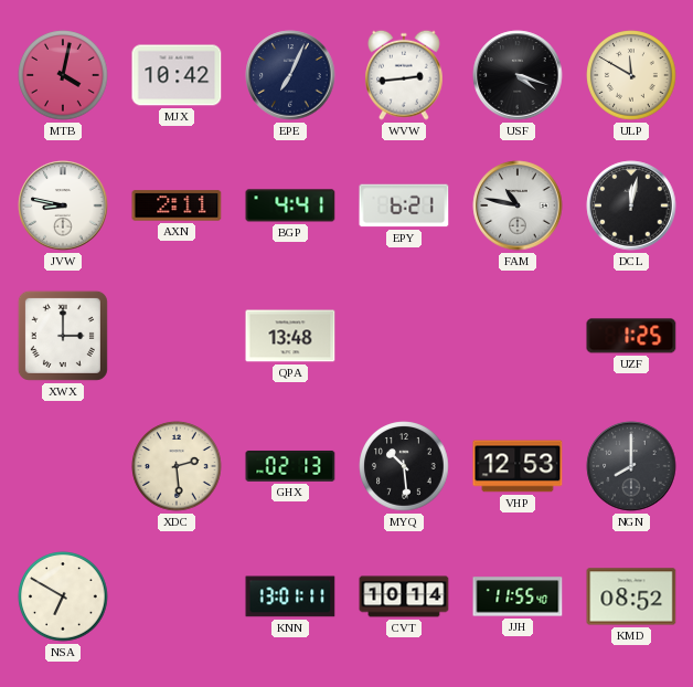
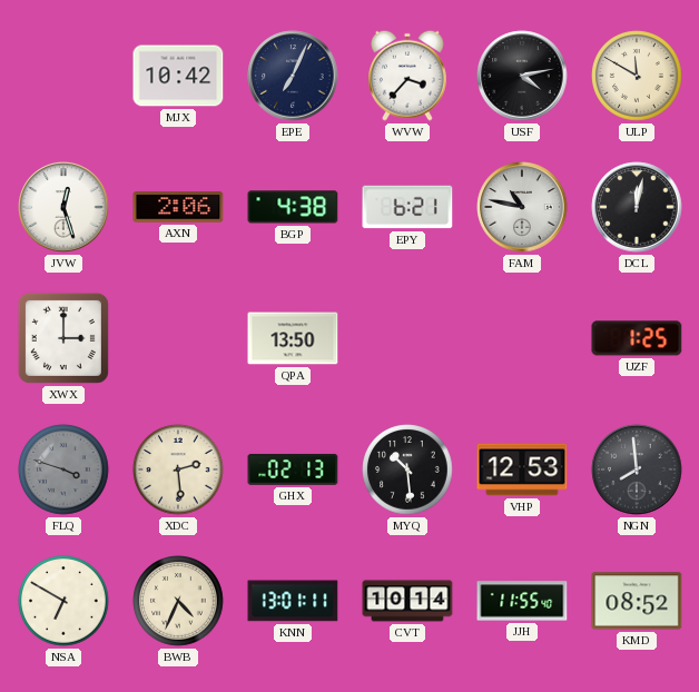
MTB: 4:02 -> none
WVW: 2:44 -> 3:37
USF: 4:18 -> 4:13
JVW: 8:47 -> 12:27
AXN: 2:11 -> 2:06
BGP: 4:41 -> 4:38
QPA: 13:48 -> 13:50
FLQ: none -> 3:48
NGN: 8:00 -> 7:59
BWB: none -> 4:34
